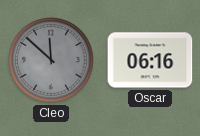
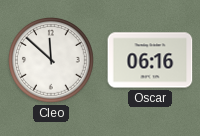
Cleo dial: grey -> white
